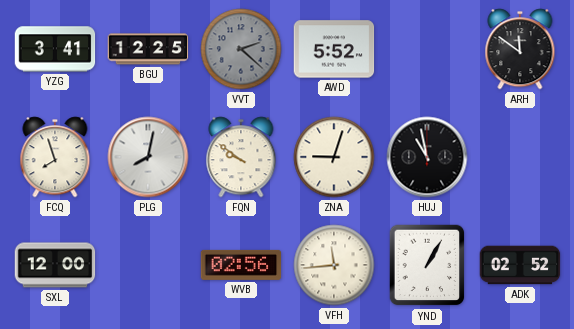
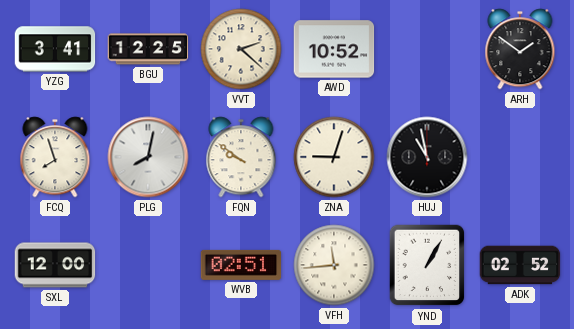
VVT dial: grey -> cream
AWD: 5:52 -> 10:52
ARH: 11:51 -> 1:51
WVB: 02:56 -> 02:51
